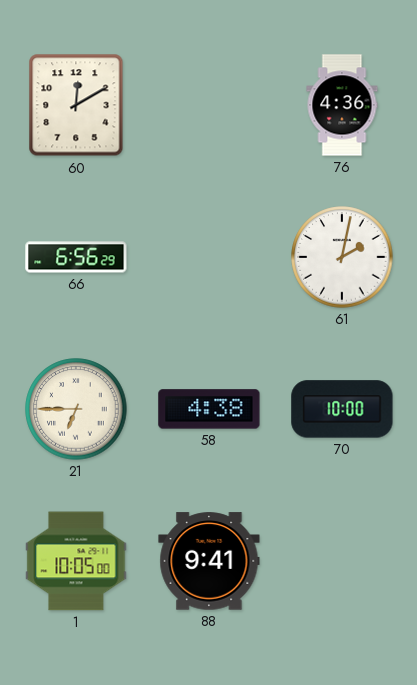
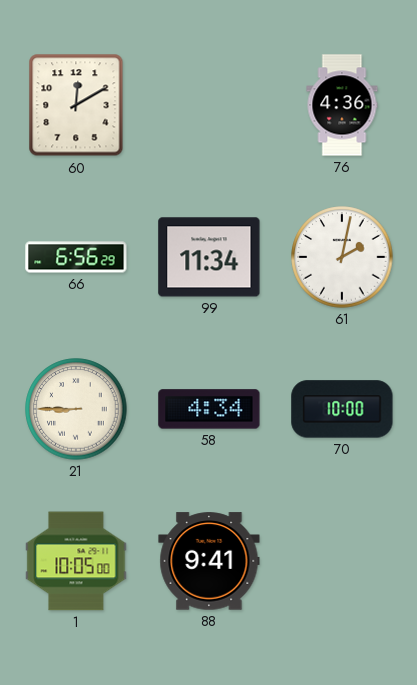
99: none -> 11:34
21: 6:45 -> 8:45
58: 4:38 -> 4:34
